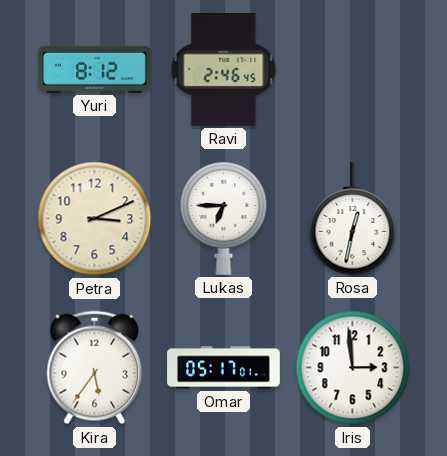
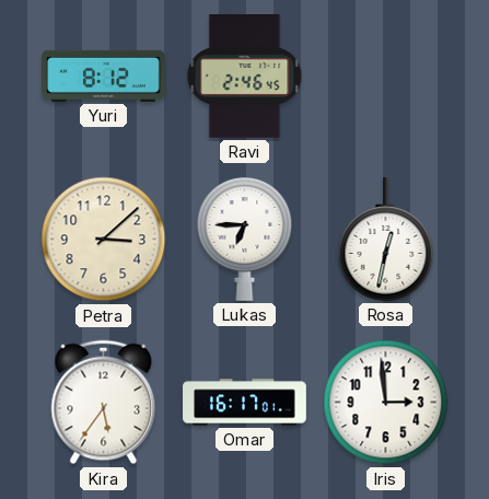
Petra: 3:11 -> 3:08
Omar: 05:17 -> 16:17
